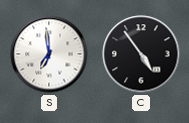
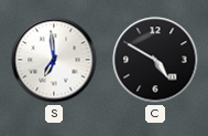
C: 4:54 -> 4:50
